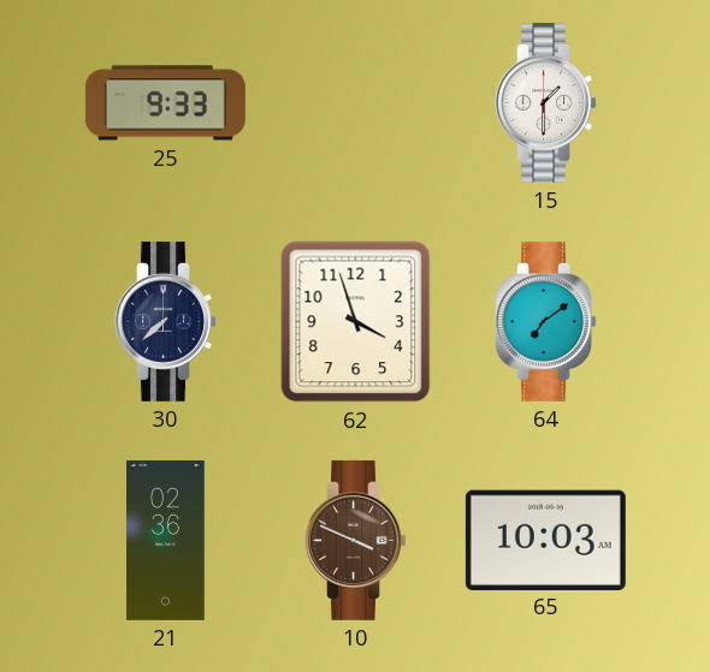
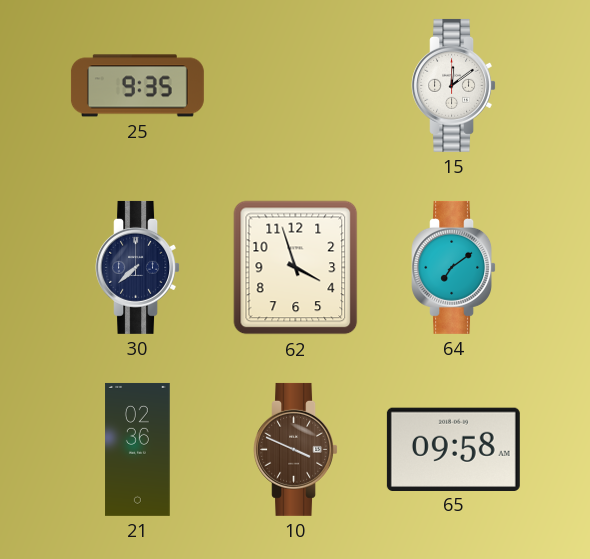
25: 9:33 -> 9:35
15: 1:30 -> 12:09
65: 10:03 -> 09:58
